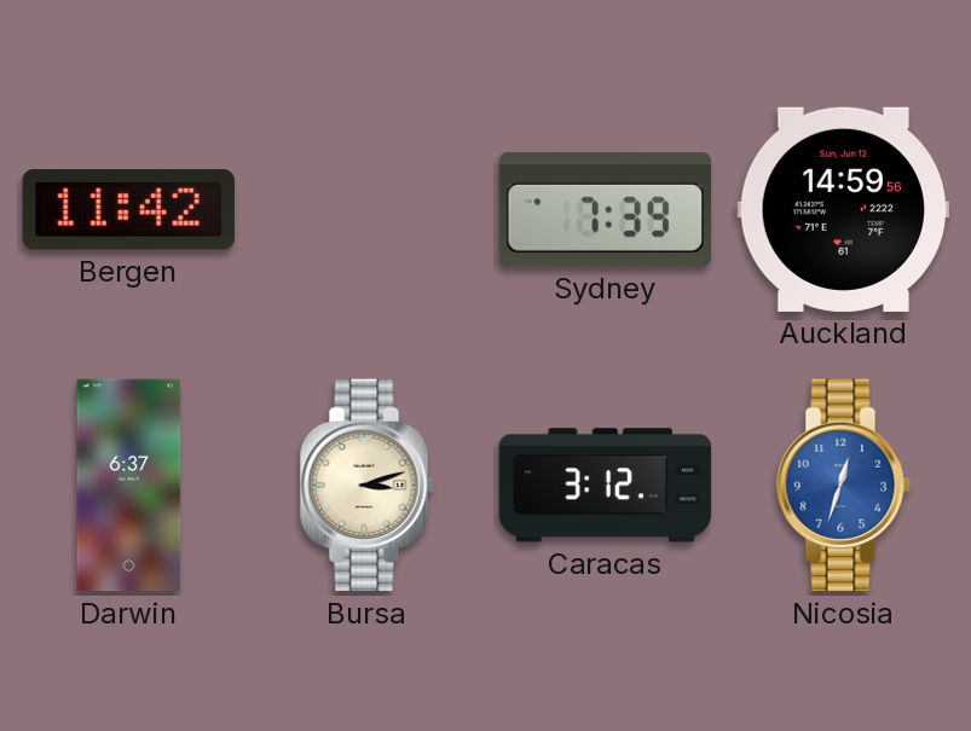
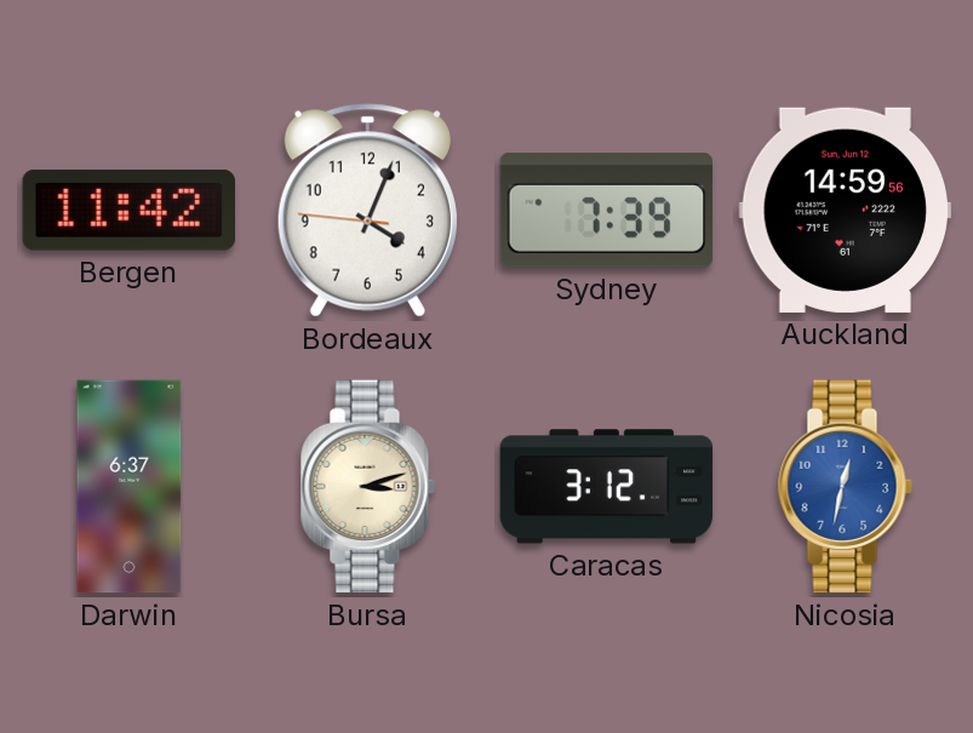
Bordeaux: none -> 4:03
Nicosia: 12:33 -> 12:32
